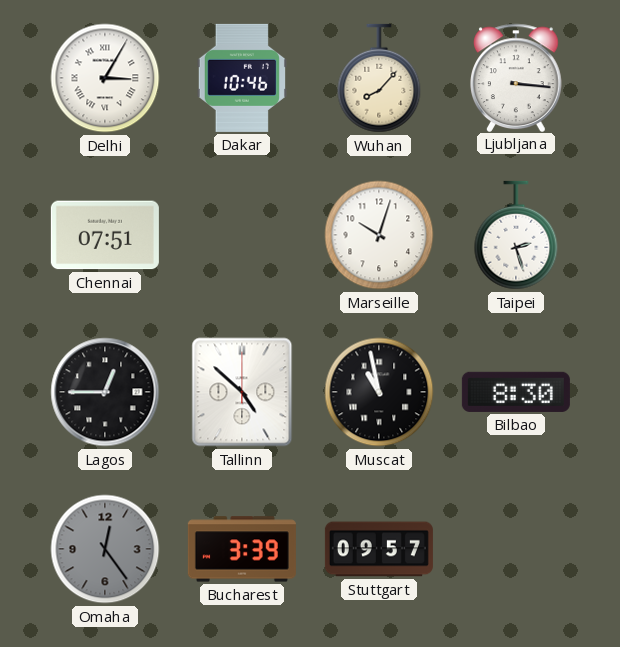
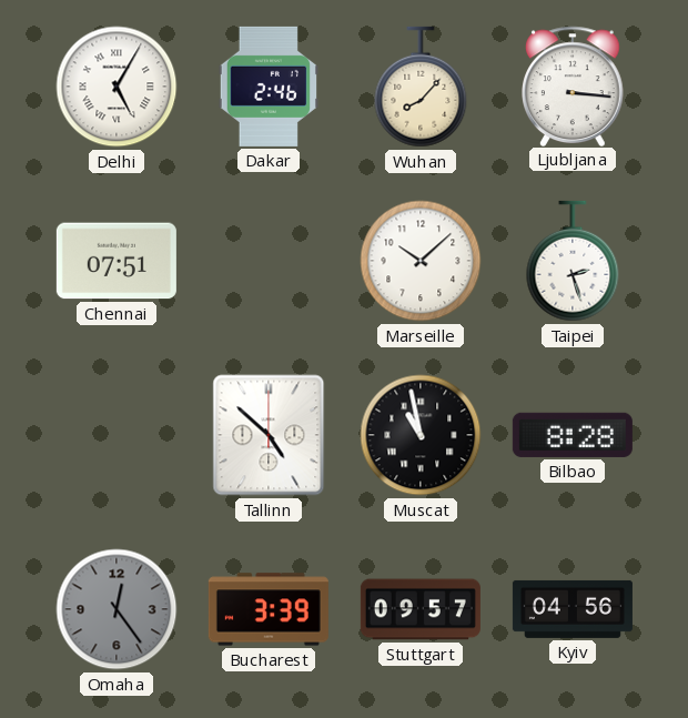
Delhi: 3:05 -> 5:05
Dakar: 10:46 -> 2:46
Marseille: 10:03 -> 10:08
Lagos: 12:45 -> none
Bilbao: 8:30 -> 8:28
Kyiv: none -> 04:56
